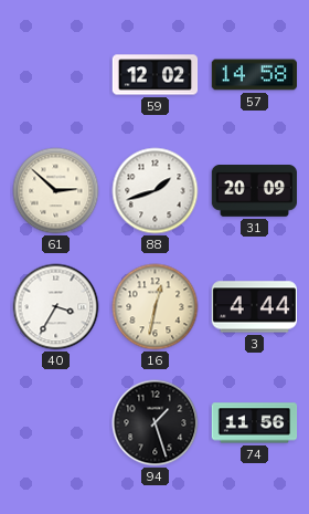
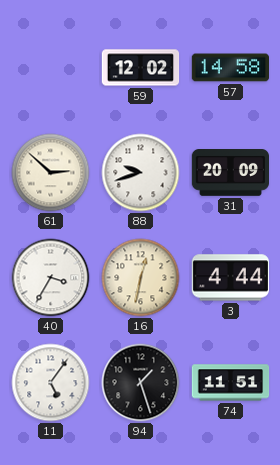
88: 1:42 -> 9:42
11: none -> 5:06
74: 11:56 -> 11:51
